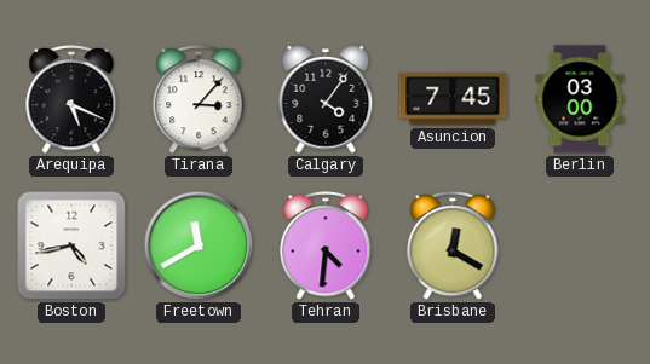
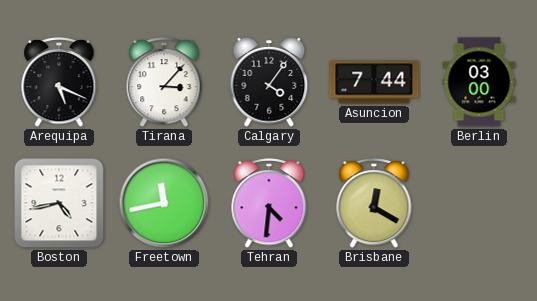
Asuncion: 7:45 -> 7:44
Freetown: 11:40 -> 11:43
